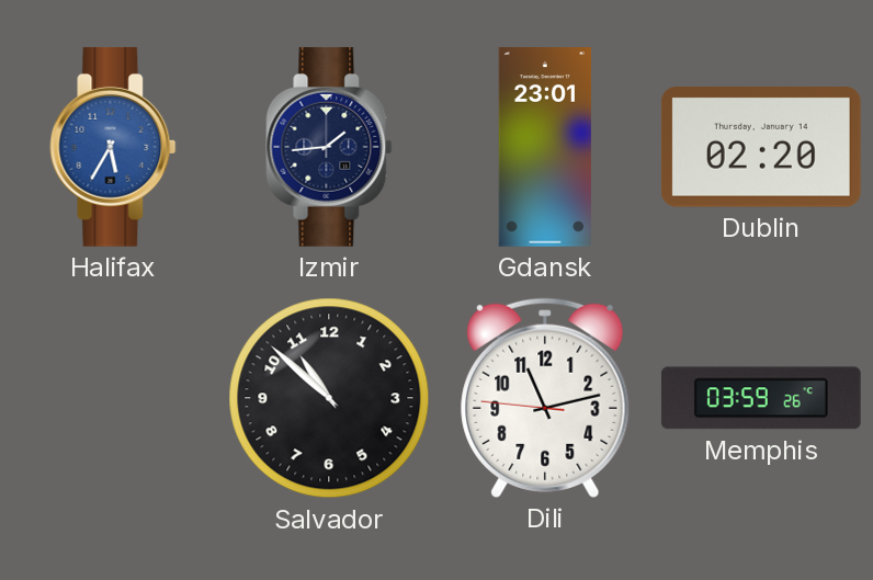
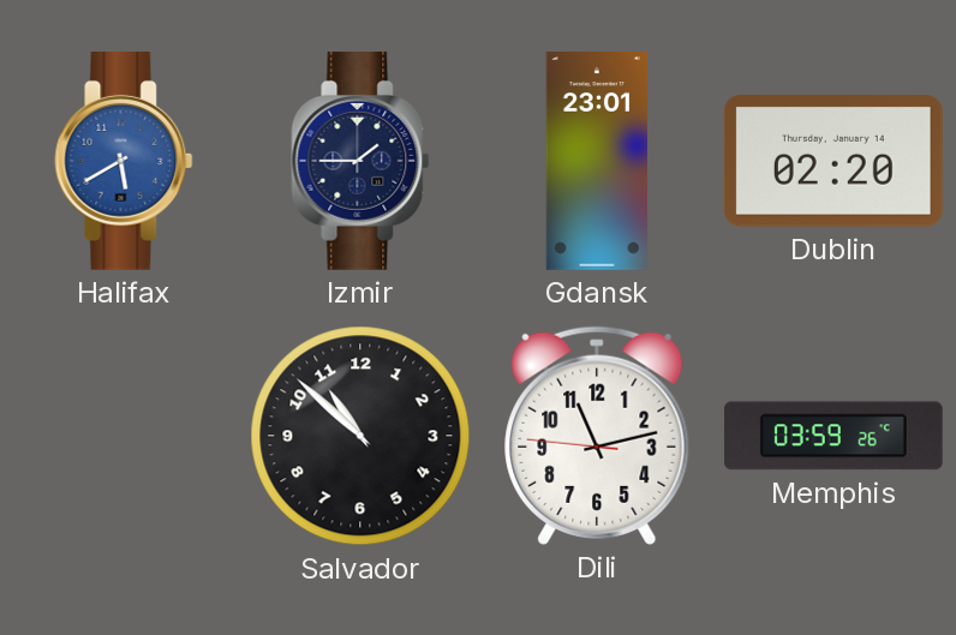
Halifax: 5:35 -> 5:40
Izmir: 1:44 -> 1:45
